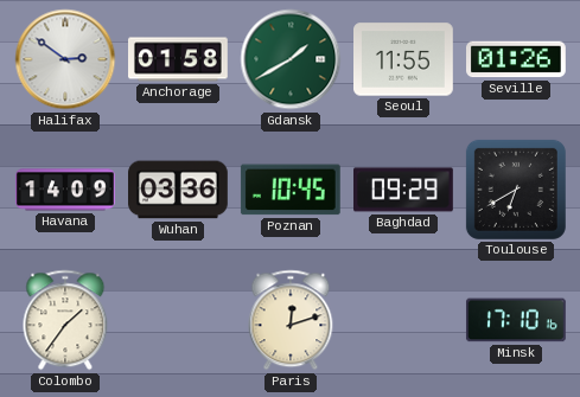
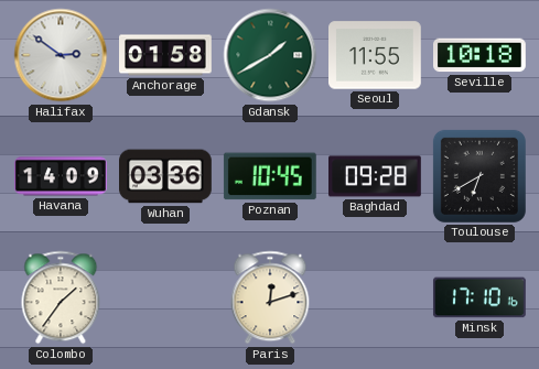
Seville: 01:26 -> 10:18
Baghdad: 09:29 -> 09:28
